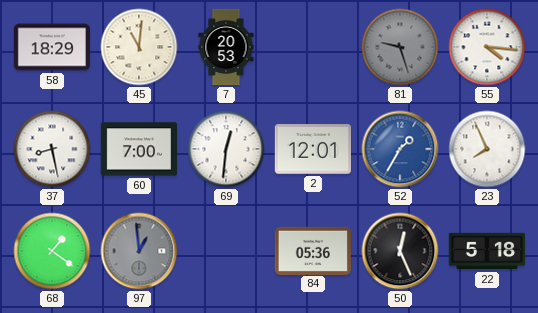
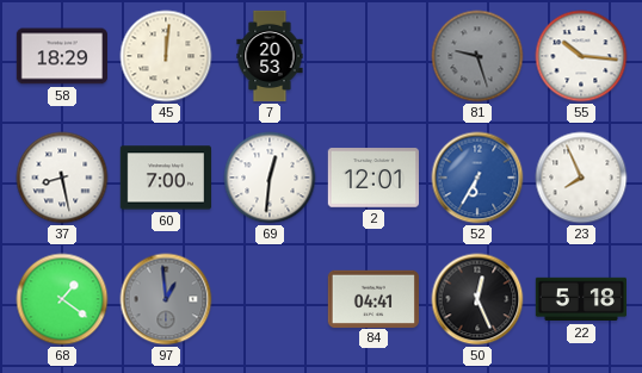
45: 11:01 -> 12:01
55: 4:16 -> 10:16
52: 1:35 -> 6:35
84: 05:36 -> 04:41
